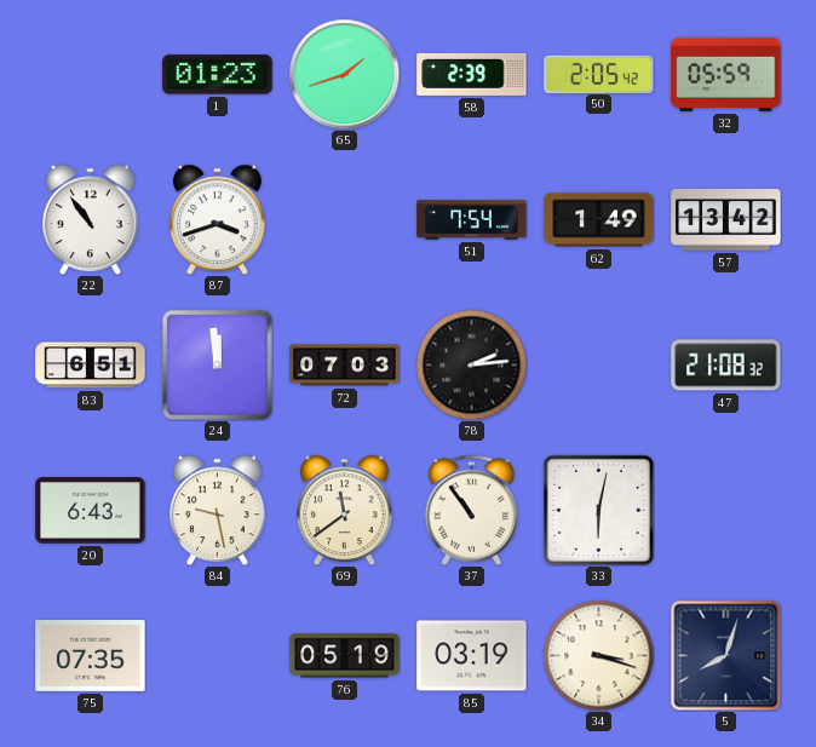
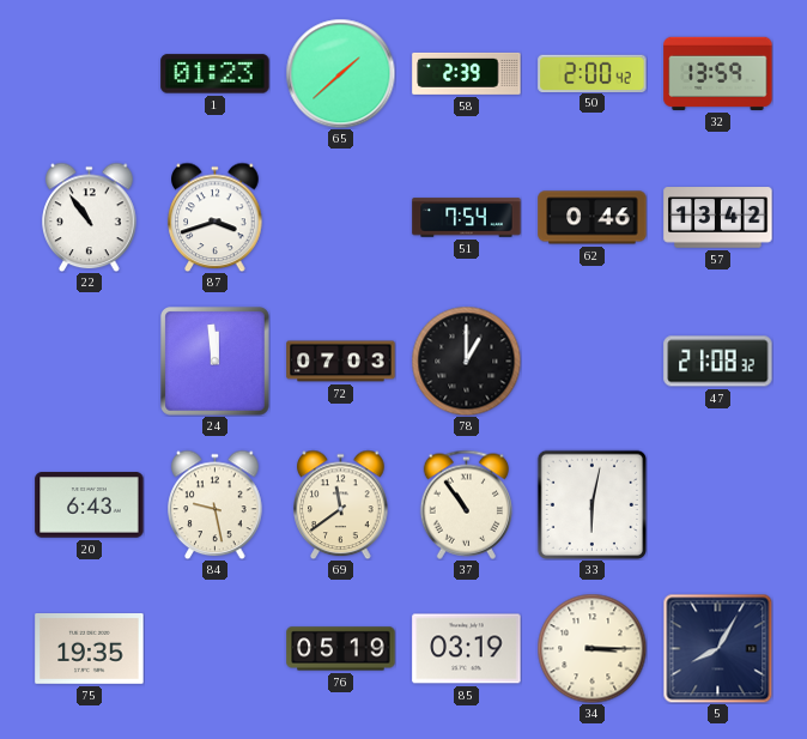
65: 1:42 -> 1:38
50: 2:05 -> 2:00
32: 05:59 -> 13:59
62: 1:49 -> 0:46
83: 6:51 -> none
78: 2:14 -> 1:00
75: 07:35 -> 19:35
34: 3:18 -> 3:15
5: 8:03 -> 8:05
